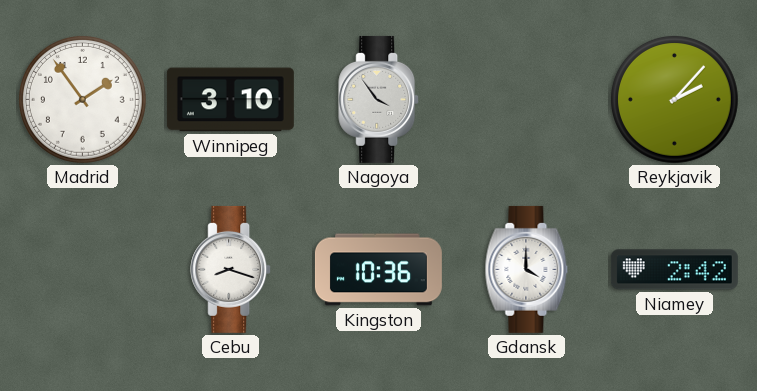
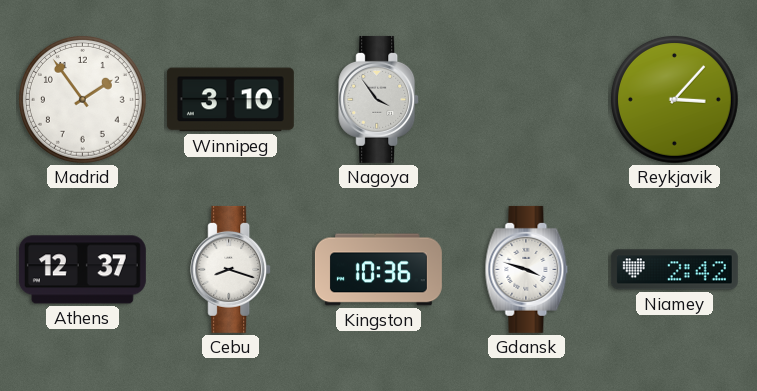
Reykjavik: 2:07 -> 3:07
Athens: none -> 12:37
Gdansk: 4:00 -> 3:48
